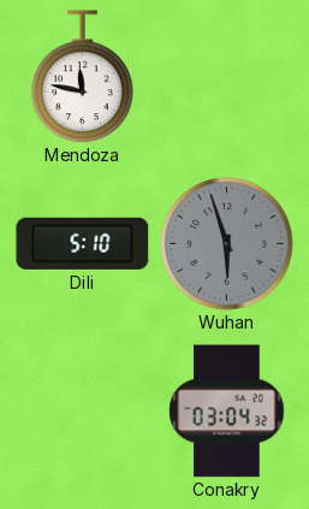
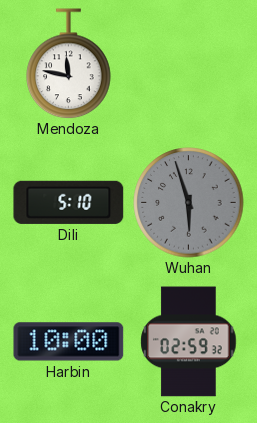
Harbin: none -> 10:00
Conakry: 03:04 -> 02:59
